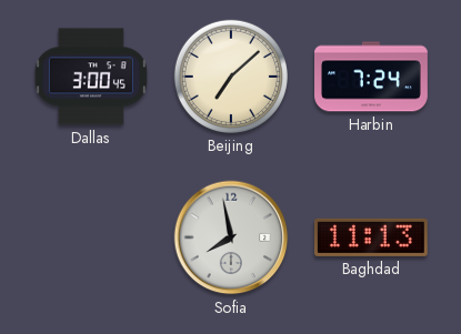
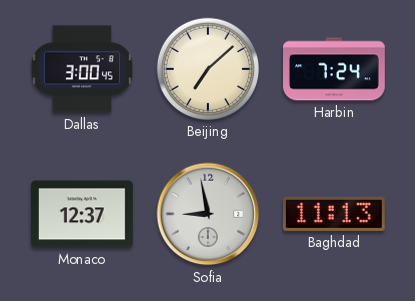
Monaco: none -> 12:37
Sofia: 7:58 -> 8:58
